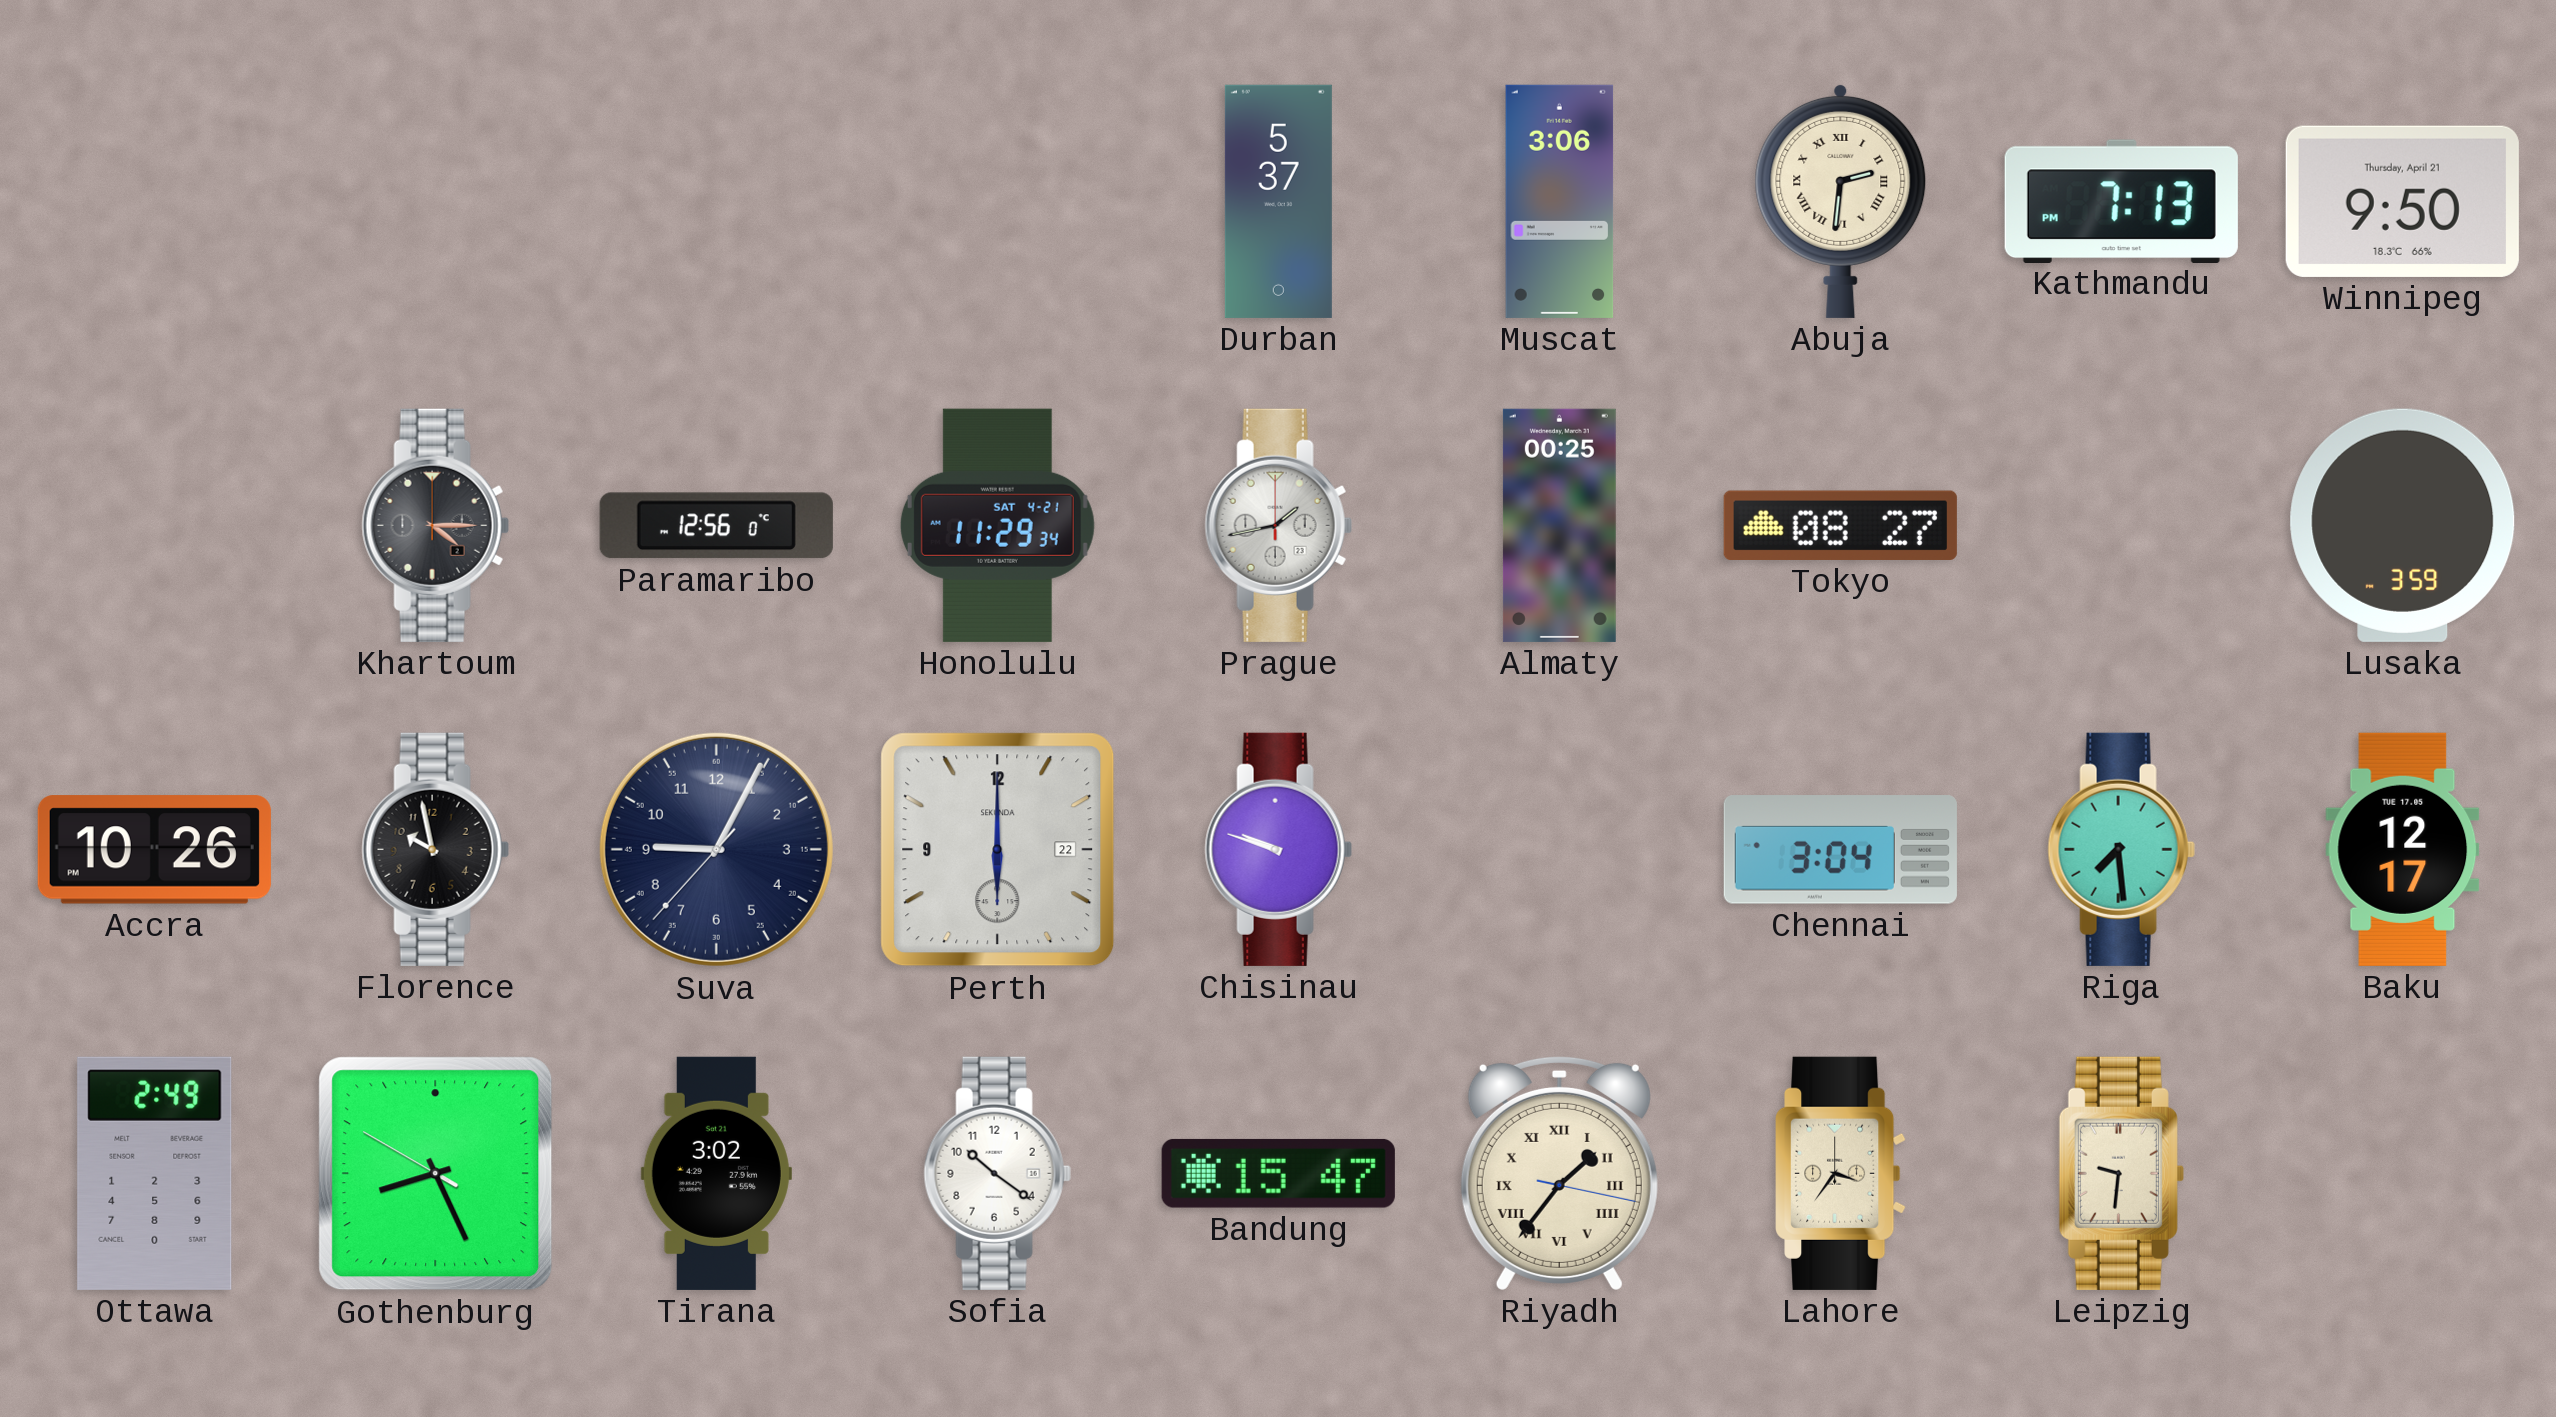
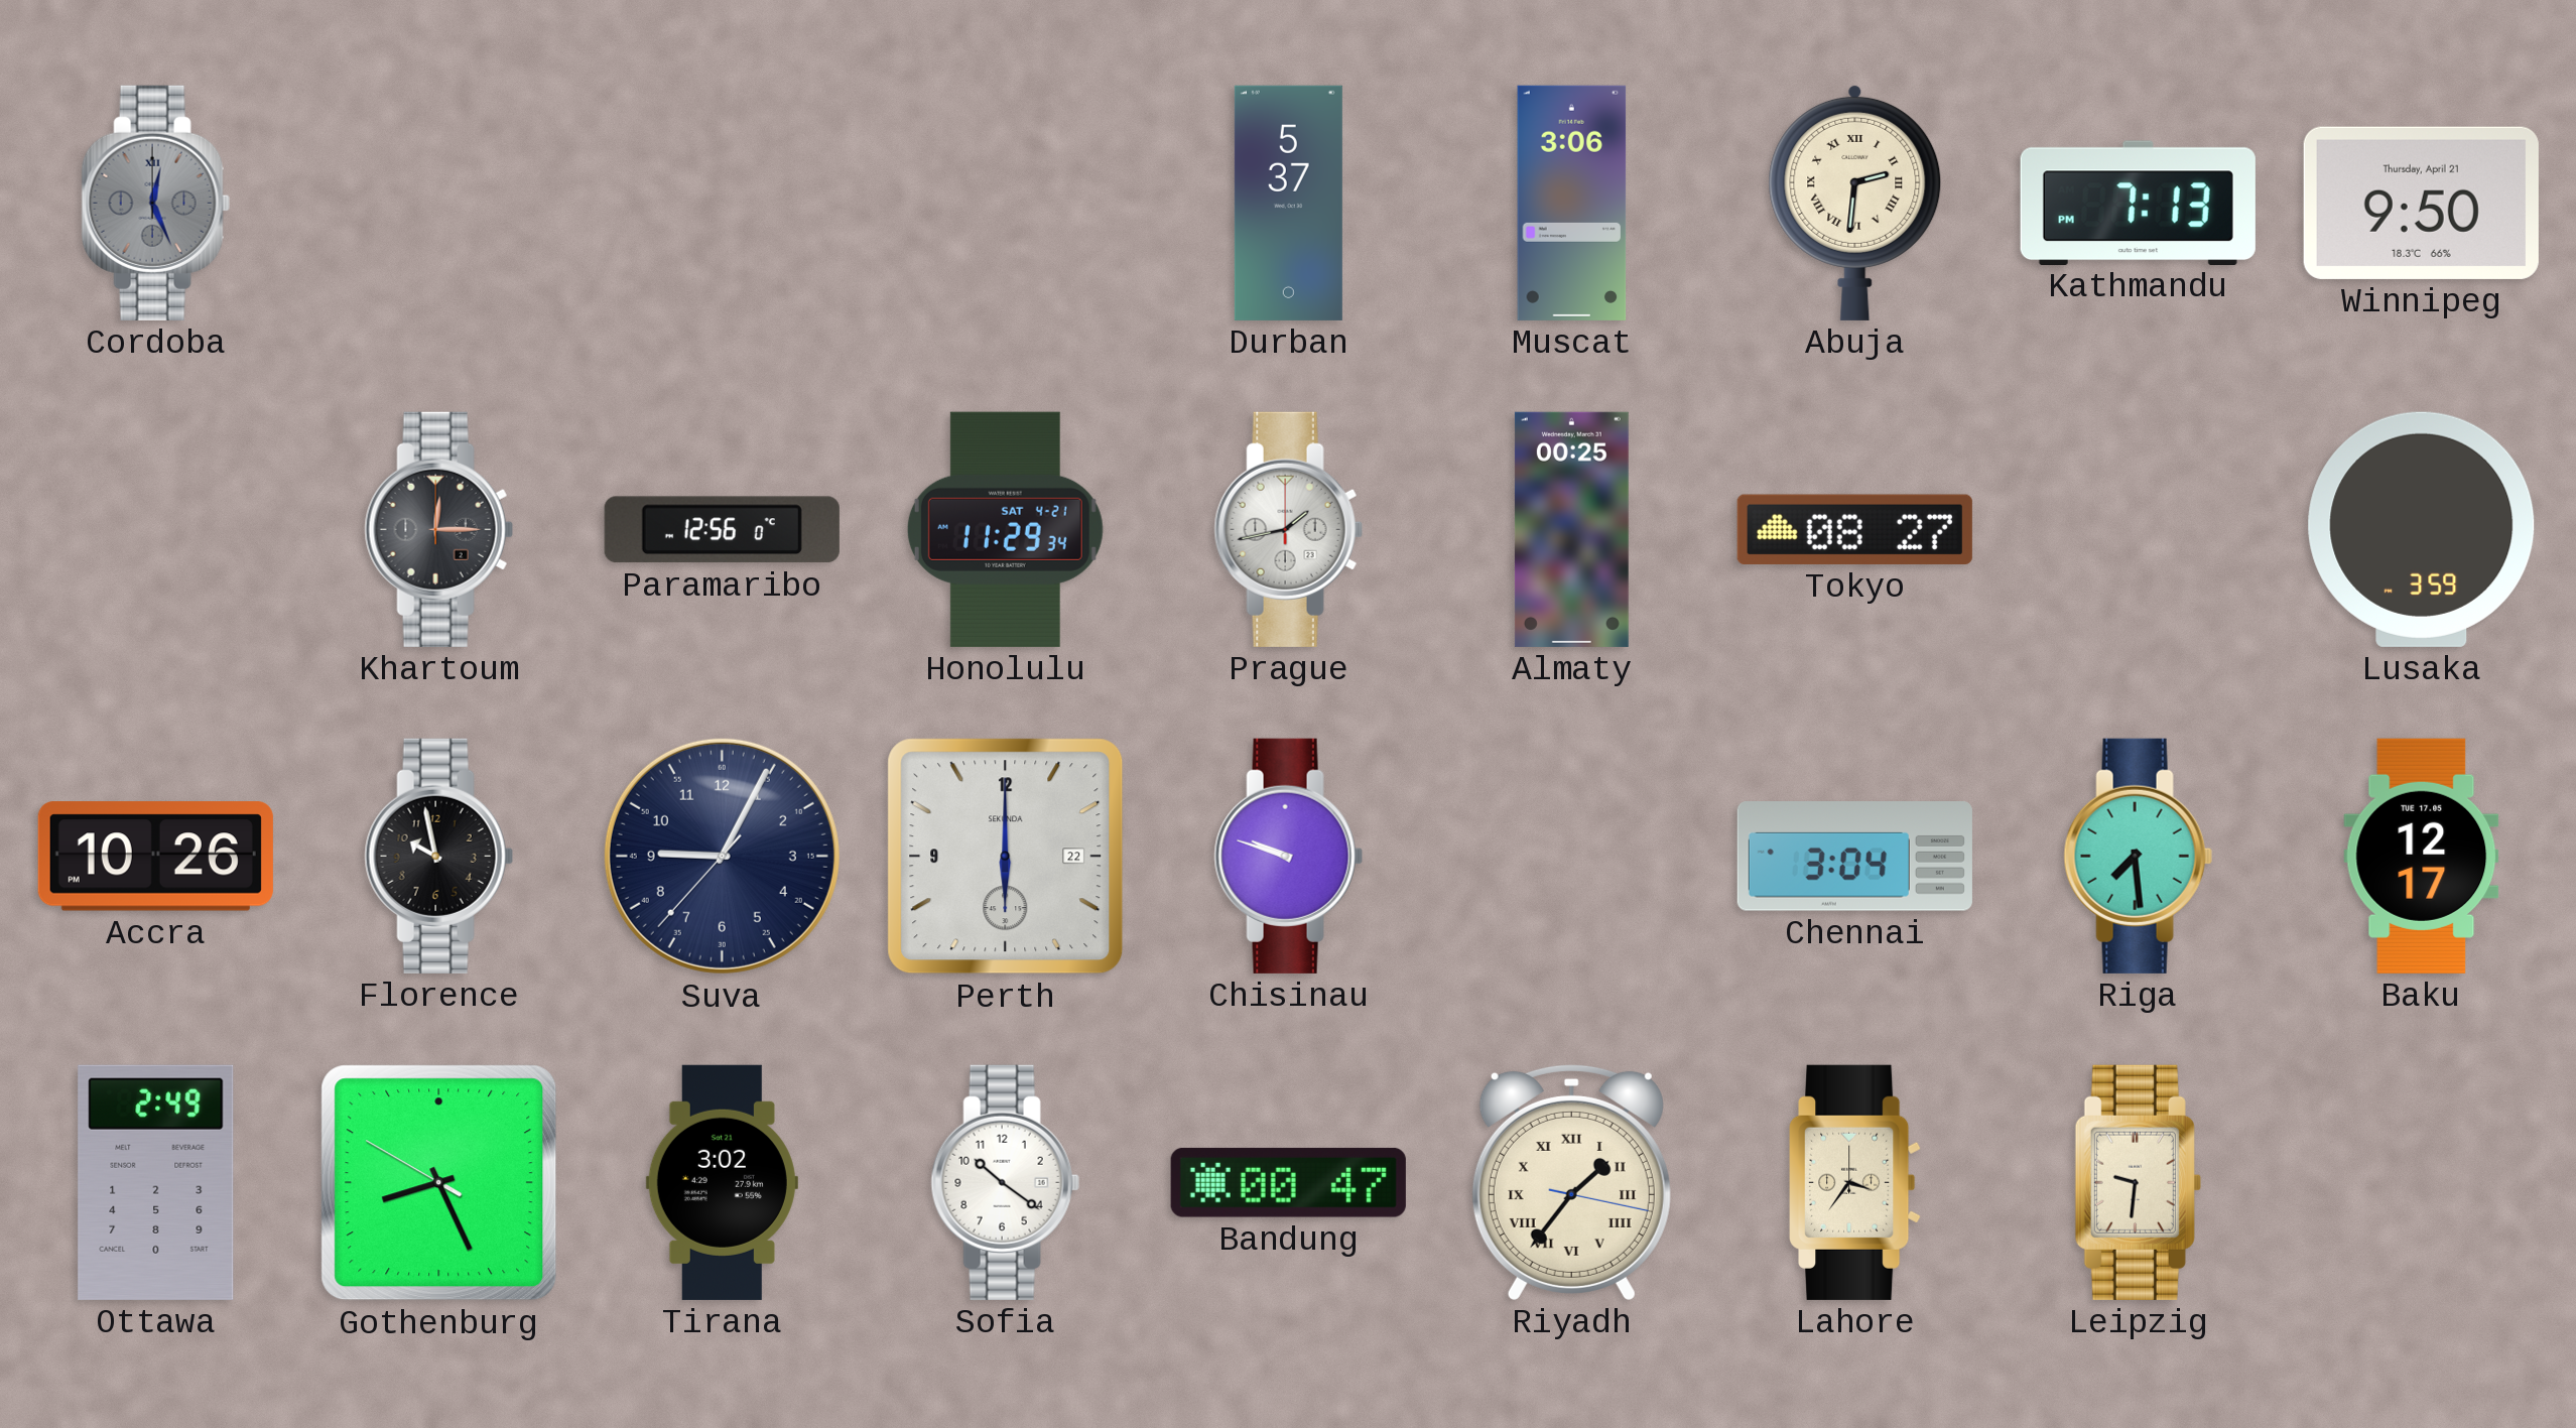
Cordoba: none -> 12:26
Khartoum: 4:15 -> 12:15
Bandung: 15:47 -> 00:47
